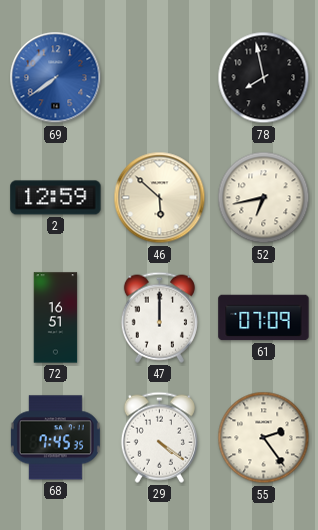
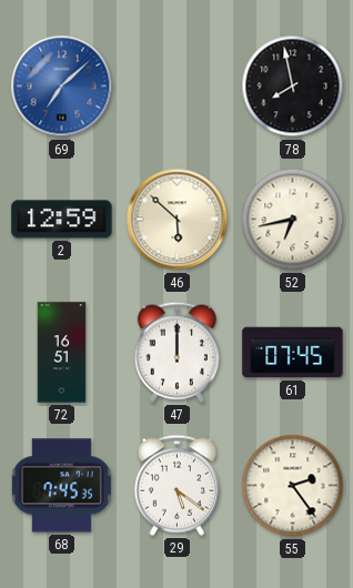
69: 7:39 -> 7:08
61: 07:09 -> 07:45
29: 4:21 -> 5:21
